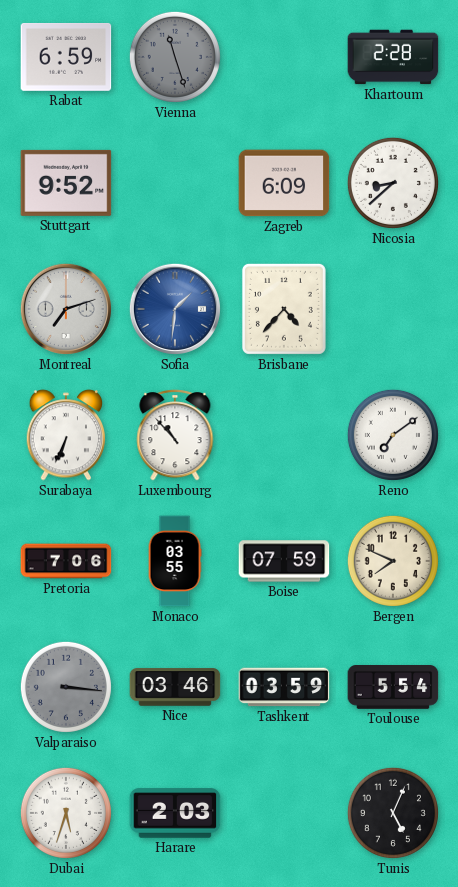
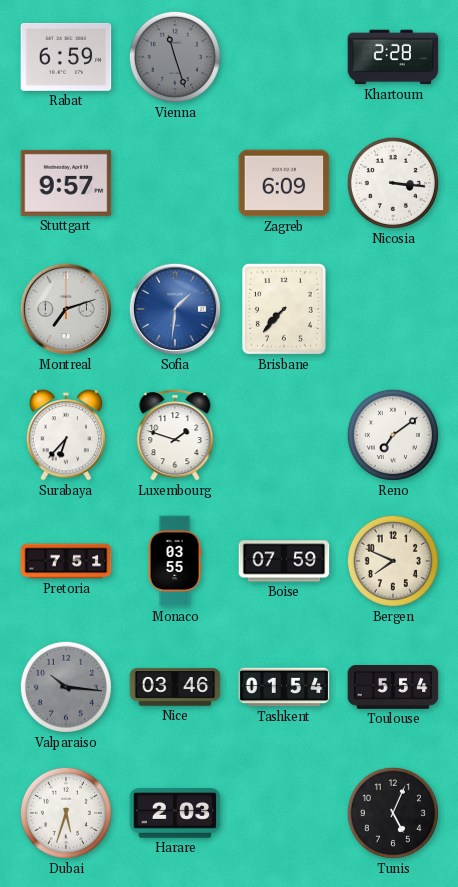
Stuttgart: 9:52 -> 9:57
Nicosia: 8:38 -> 3:16
Brisbane: 4:37 -> 7:37
Surabaya: 6:34 -> 6:37
Luxembourg: 10:53 -> 1:48
Pretoria: 7:06 -> 7:51
Valparaiso: 3:16 -> 10:16
Tashkent: 03:59 -> 01:54
